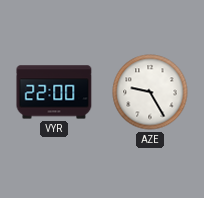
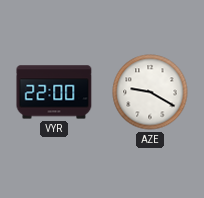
AZE: 9:25 -> 9:20
